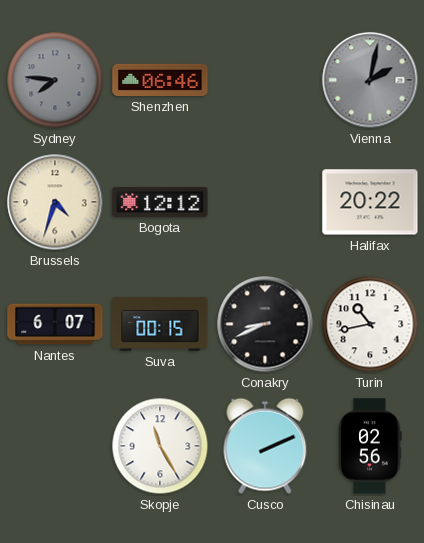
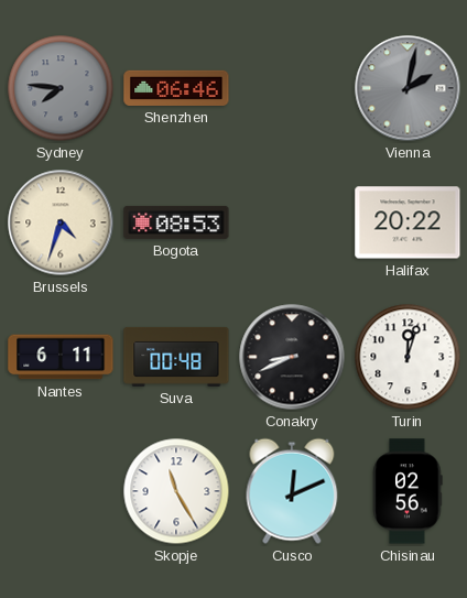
Bogota: 12:12 -> 08:53
Nantes: 6:07 -> 6:11
Suva: 00:15 -> 00:48
Turin: 10:43 -> 12:03
Cusco: 2:11 -> 12:11
